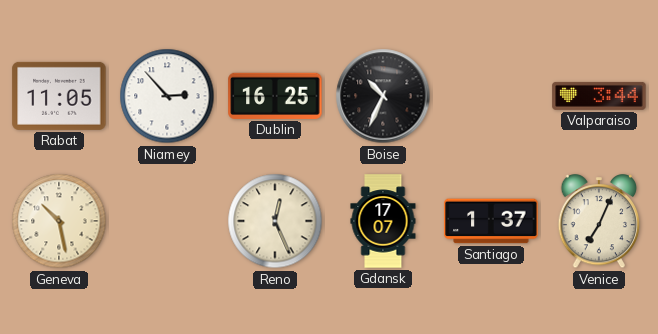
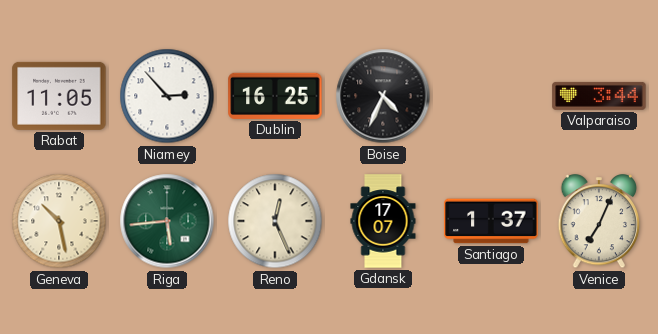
Boise: 10:34 -> 4:34
Riga: none -> 5:44
